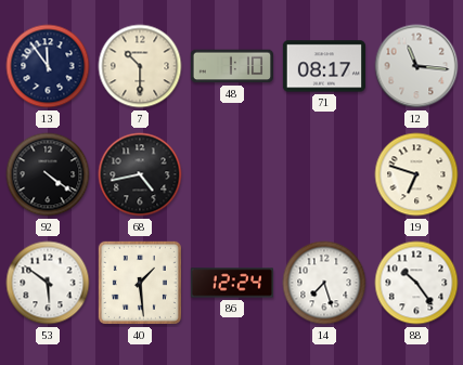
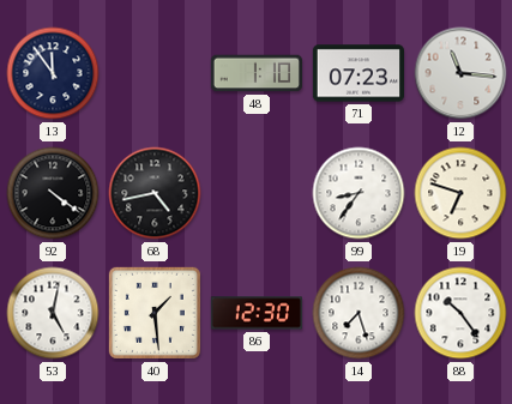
7: 10:30 -> none
71: 08:17 -> 07:23
99: none -> 8:36
53: 5:51 -> 5:02
86: 12:24 -> 12:30
